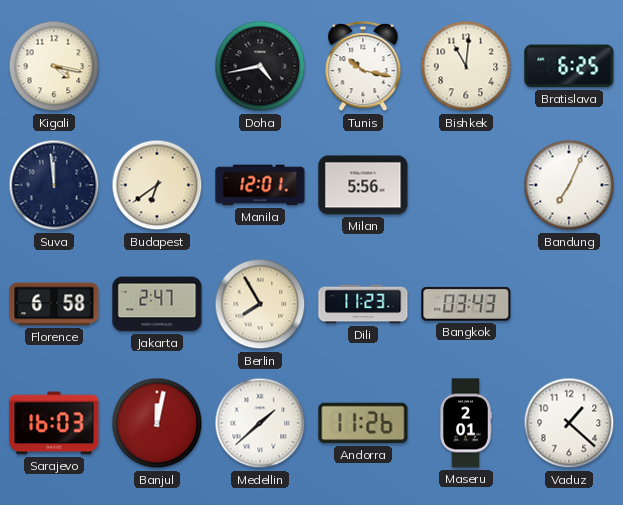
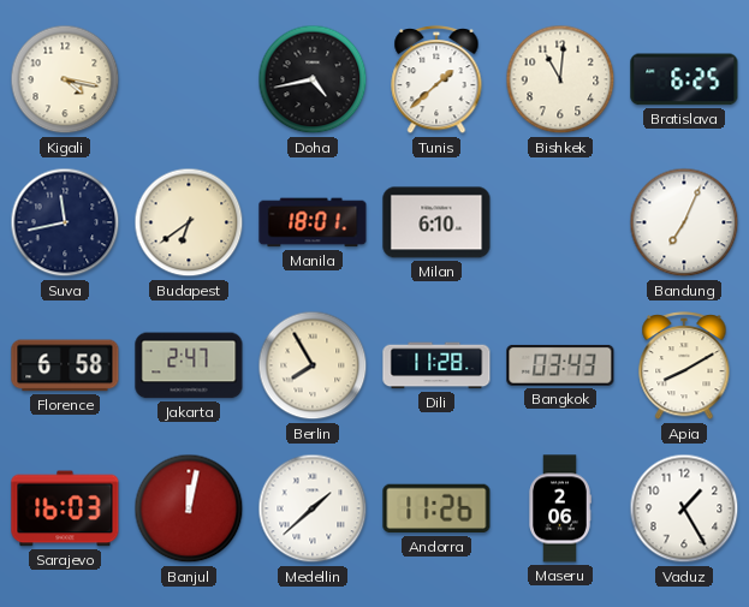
Tunis: 10:17 -> 1:38
Suva: 11:59 -> 11:43
Manila: 12:01 -> 18:01
Milan: 5:56 -> 6:10
Dili: 11:23 -> 11:28
Apia: none -> 8:10
Maseru: 2:01 -> 2:06
Vaduz: 1:22 -> 1:25
